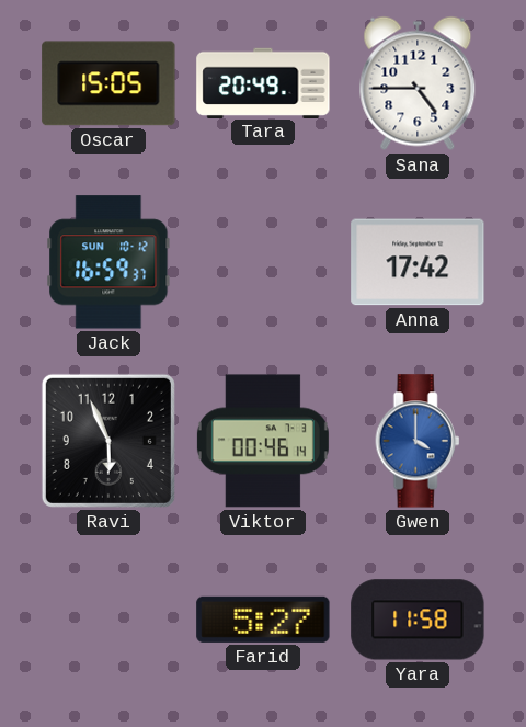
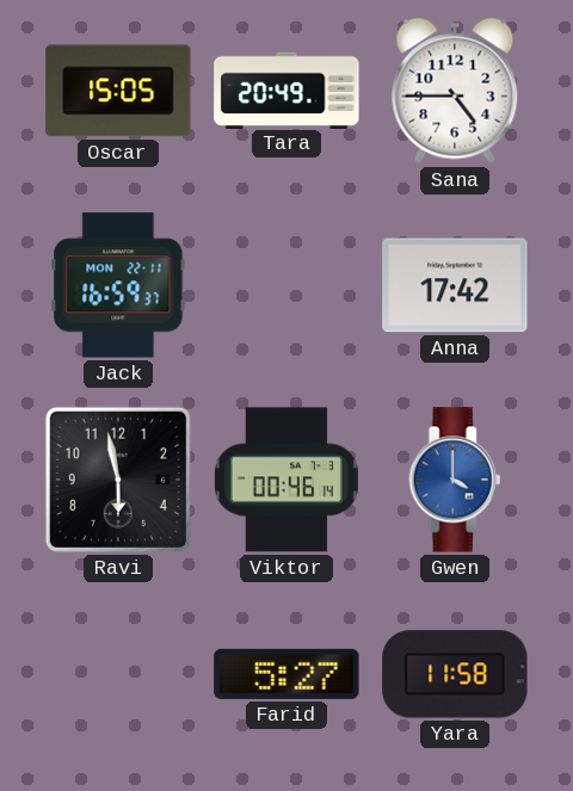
Jack date: SUN 10-12 -> MON 22-11
Ravi: 5:56 -> 5:58
